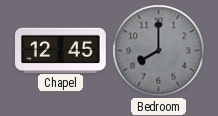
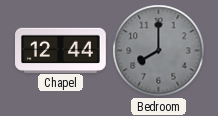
Chapel: 12:45 -> 12:44
